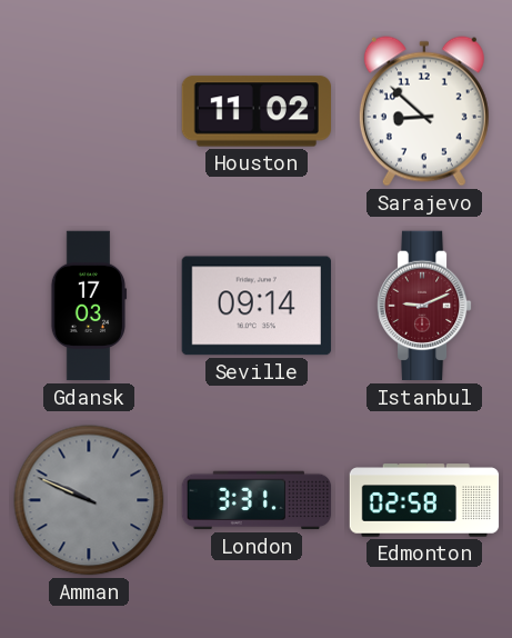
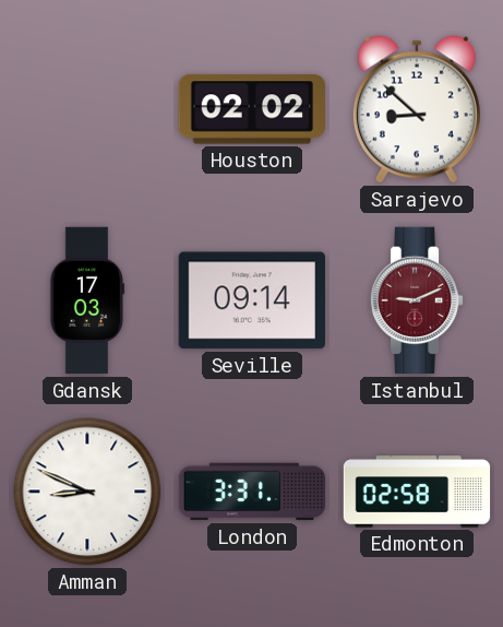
Houston: 11:02 -> 02:02
Amman: 9:49 -> 8:49
Amman dial: grey -> white
